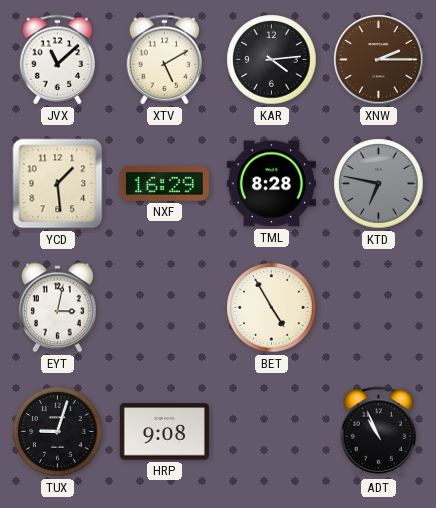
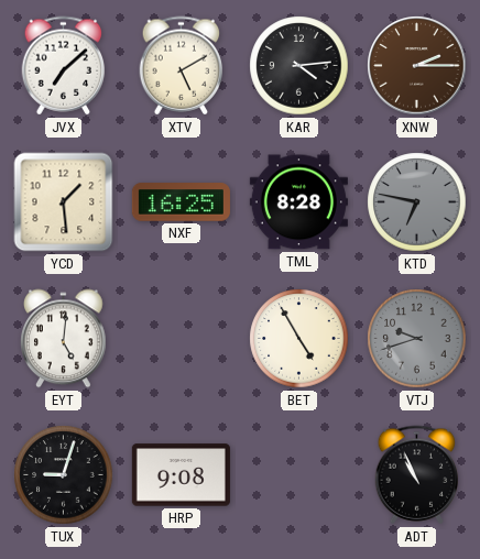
JVX: 11:08 -> 7:08
NXF: 16:29 -> 16:25
EYT: 3:02 -> 5:01
VTJ: none -> 9:42
